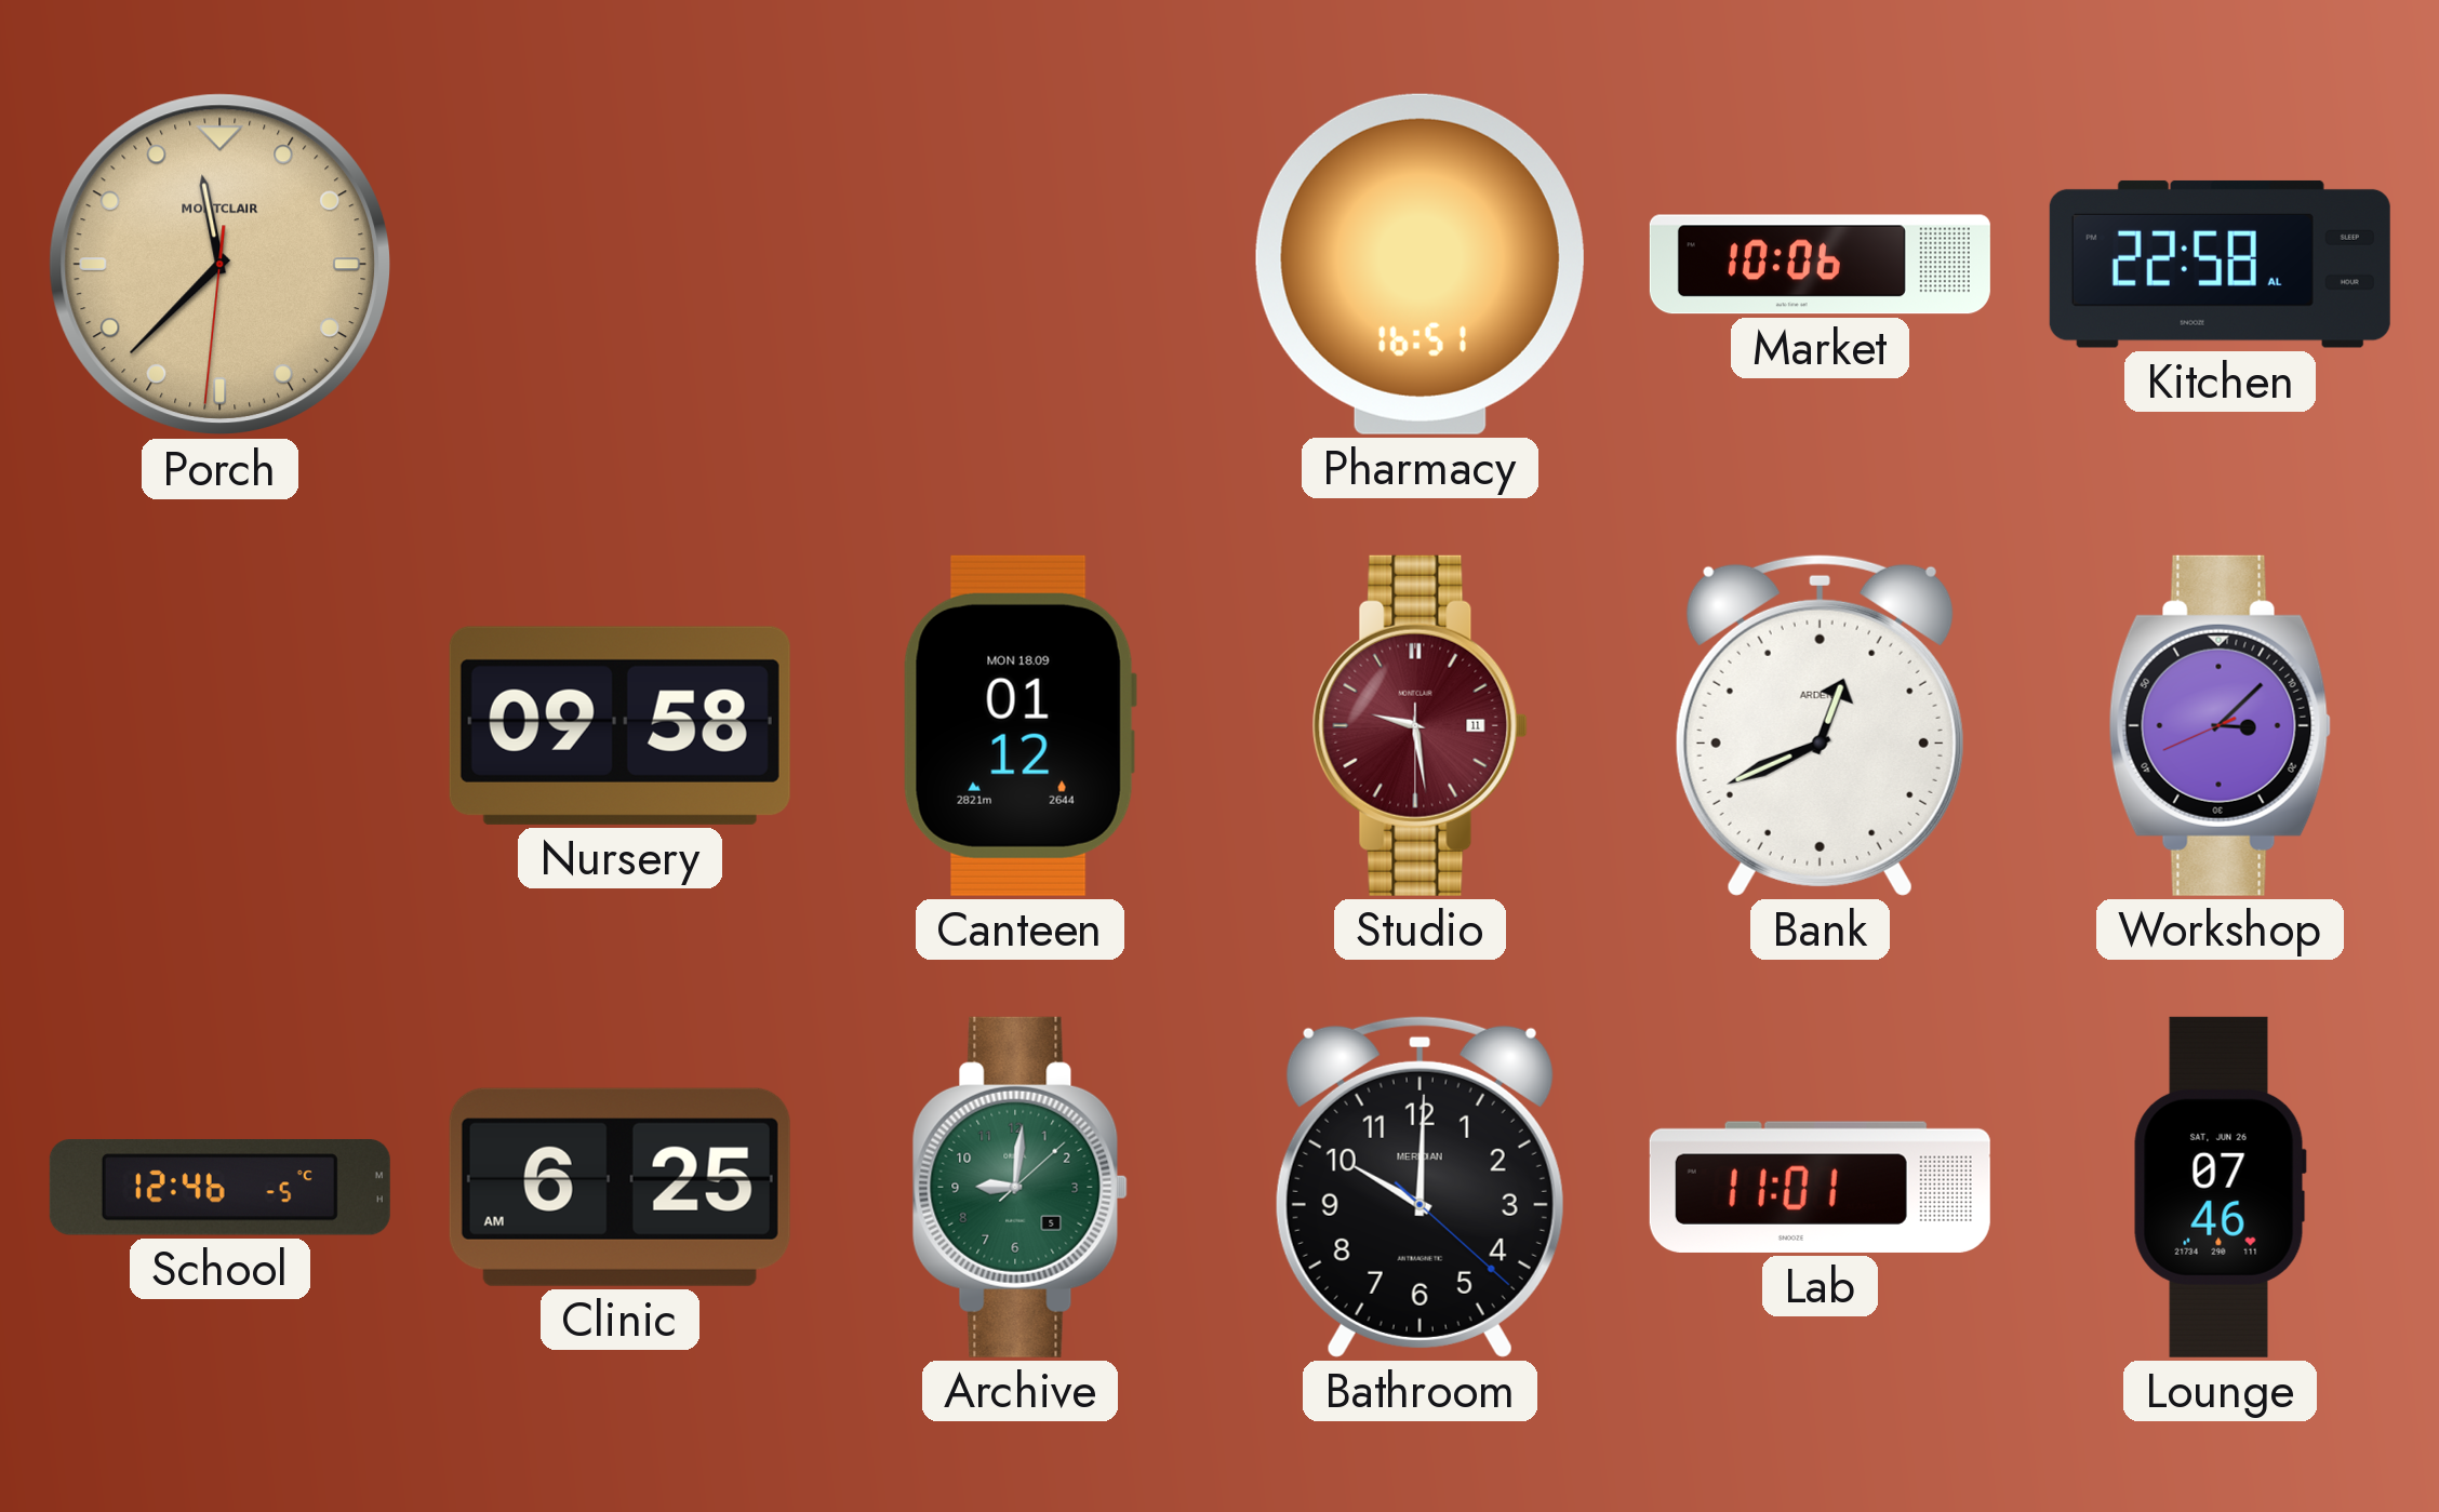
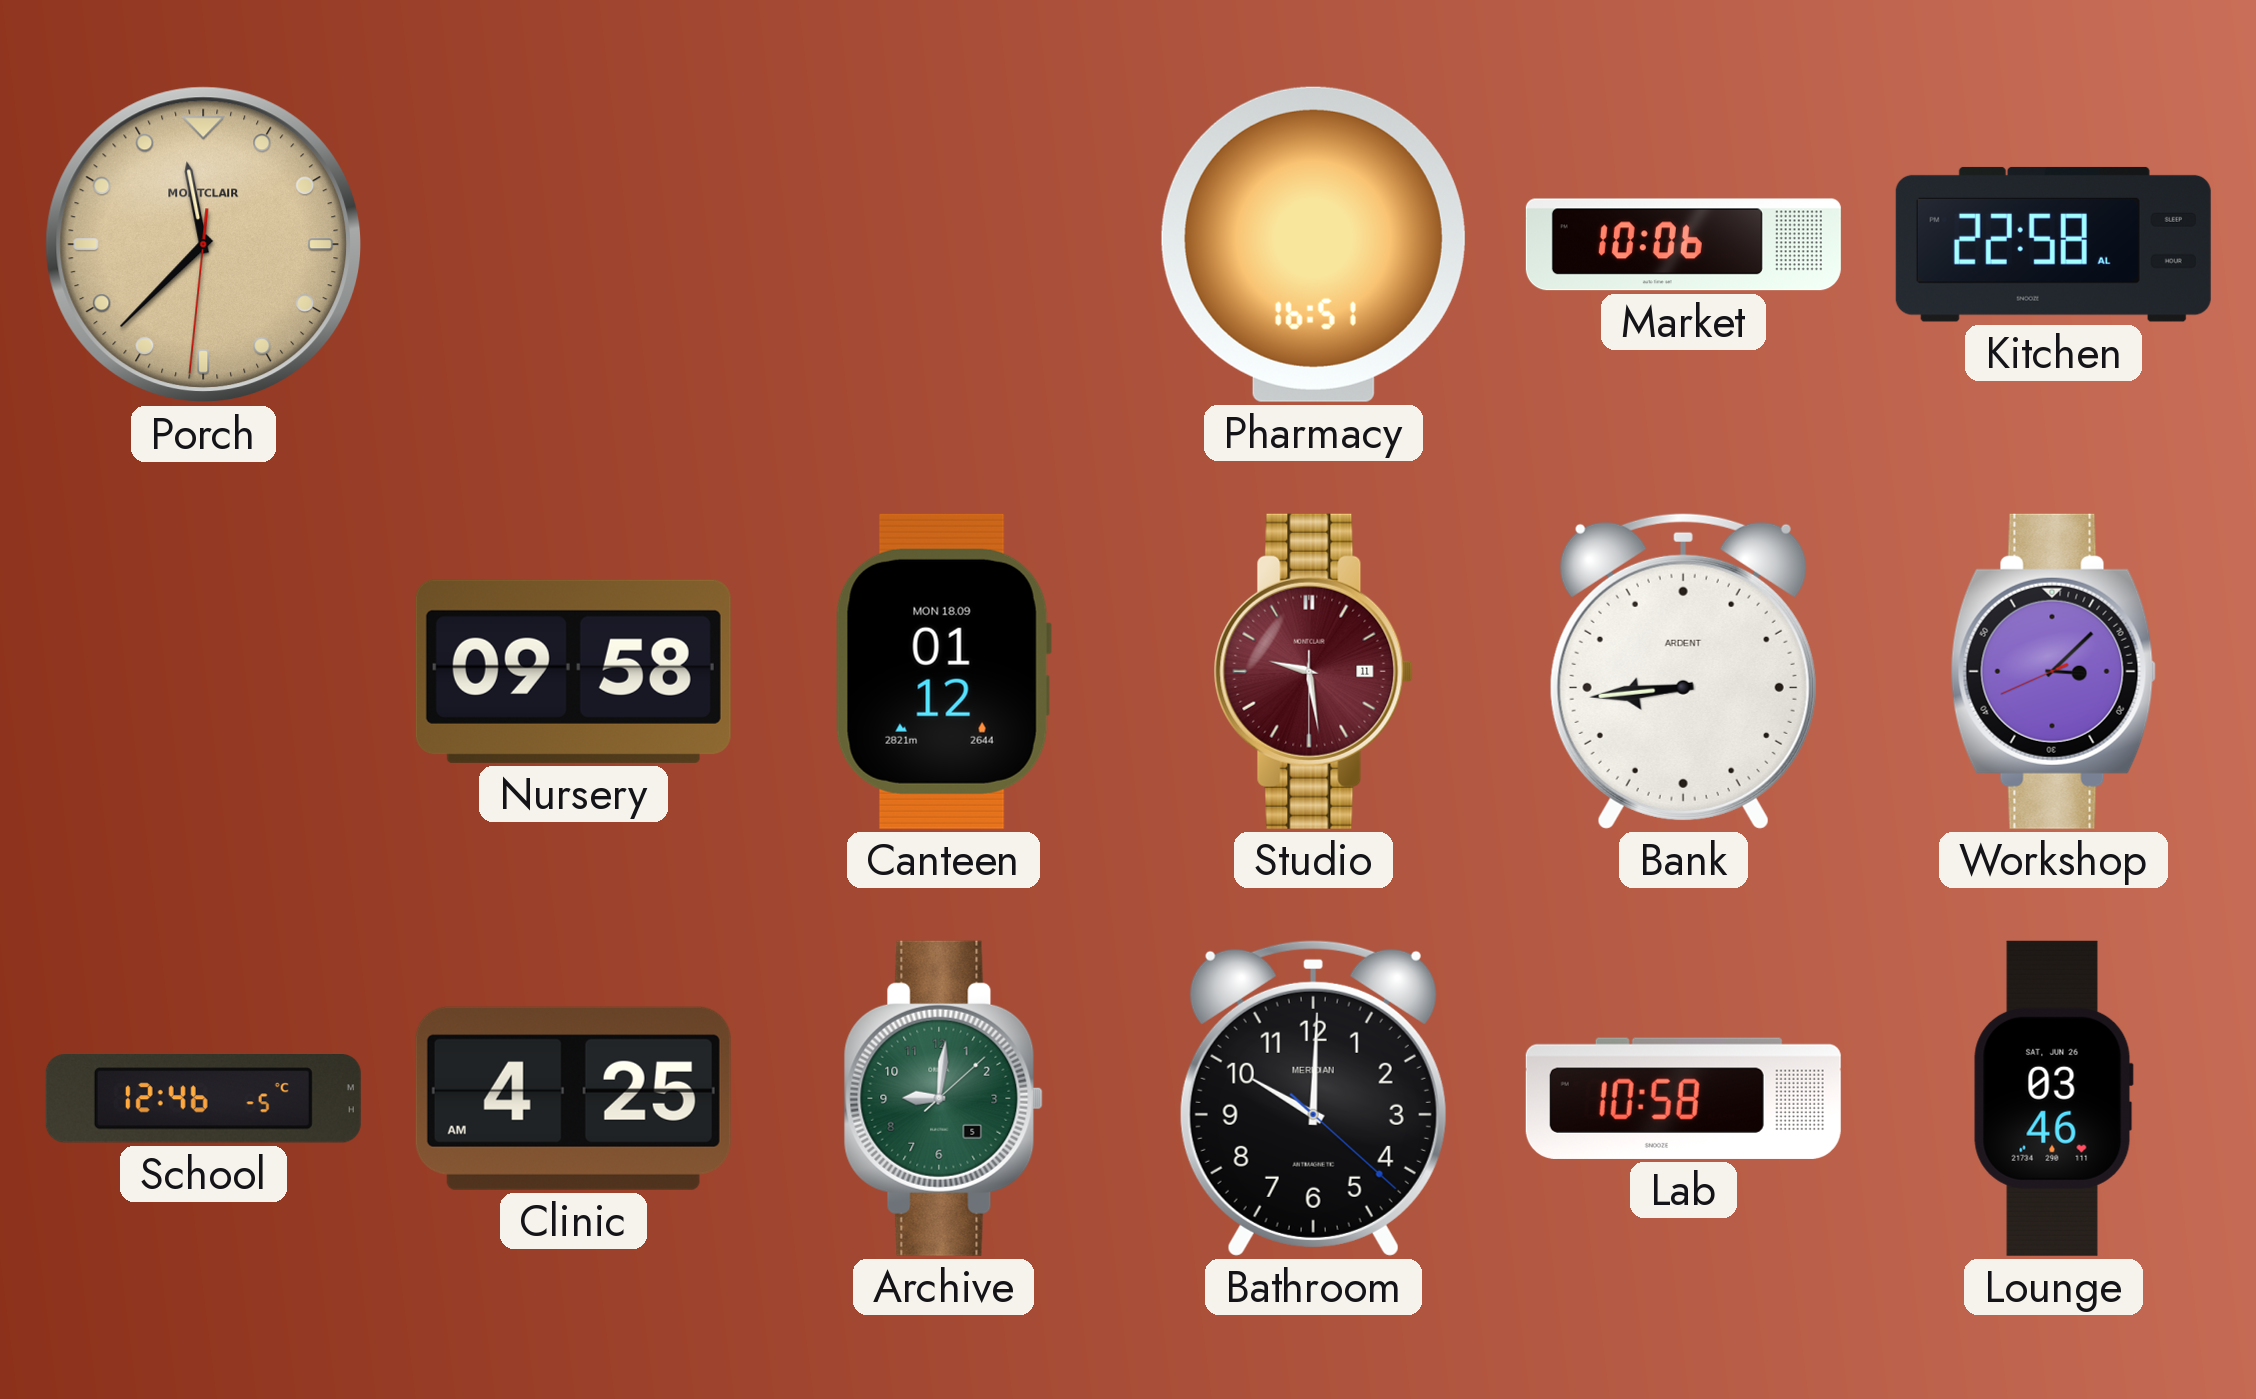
Bank: 12:41 -> 8:44
Clinic: 6:25 -> 4:25
Lab: 11:01 -> 10:58
Lounge: 07:46 -> 03:46
